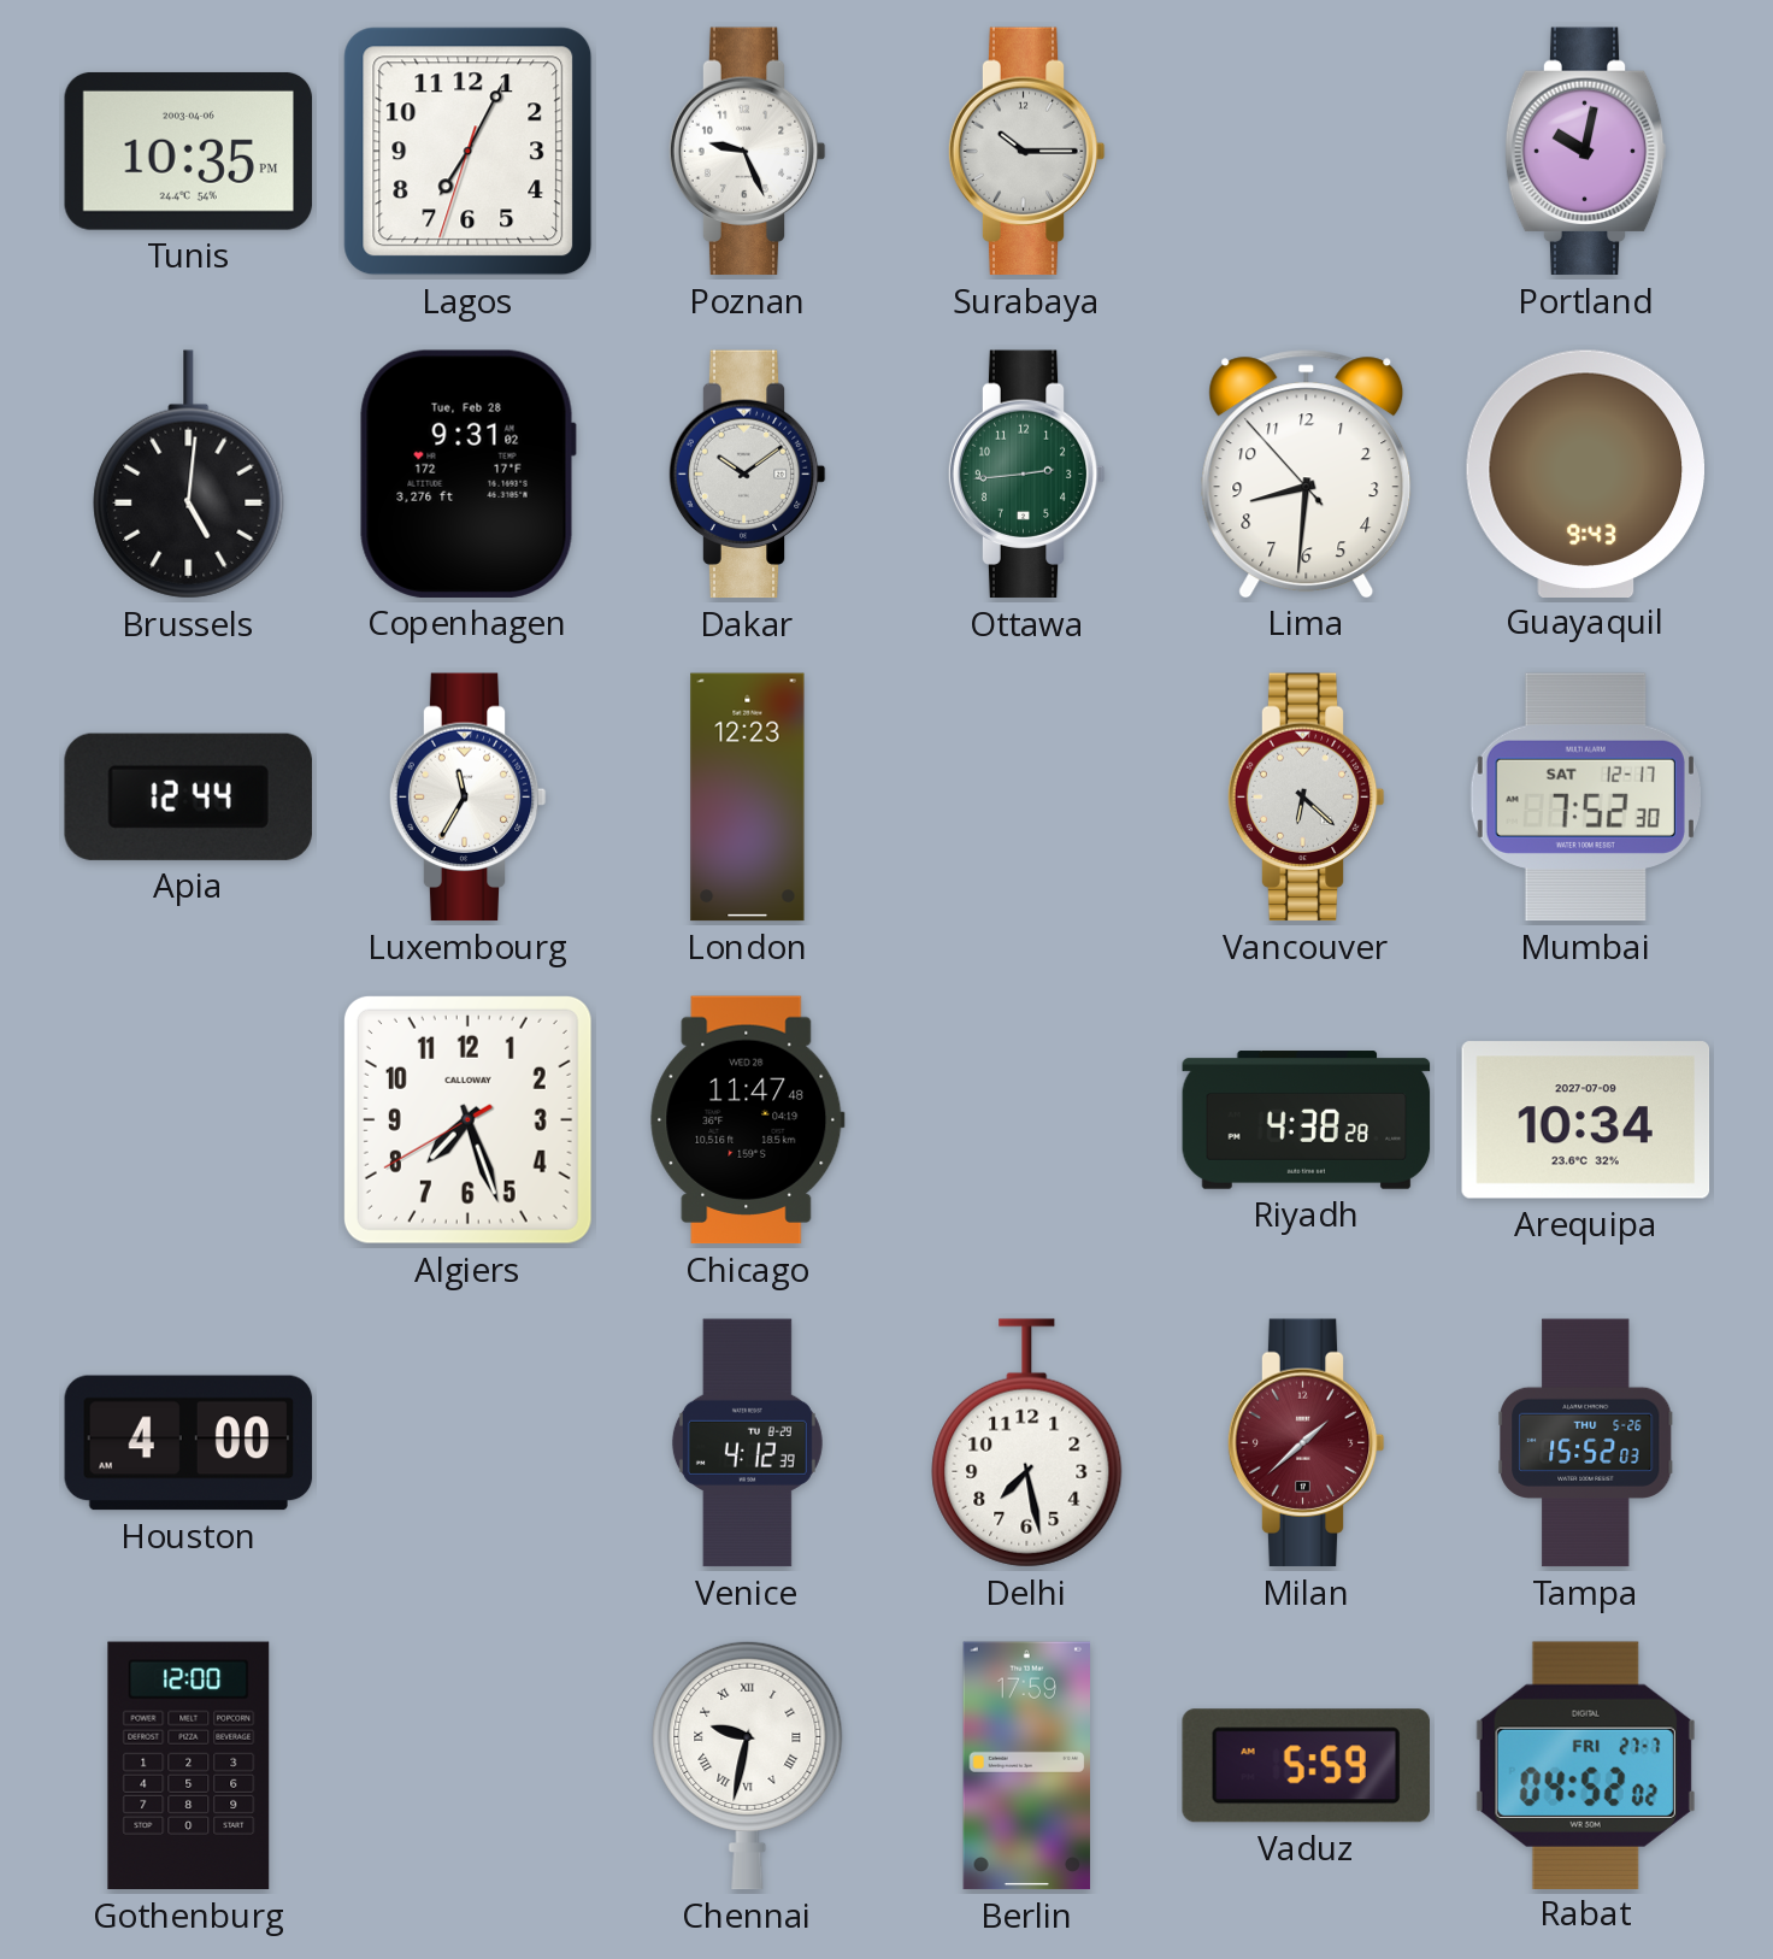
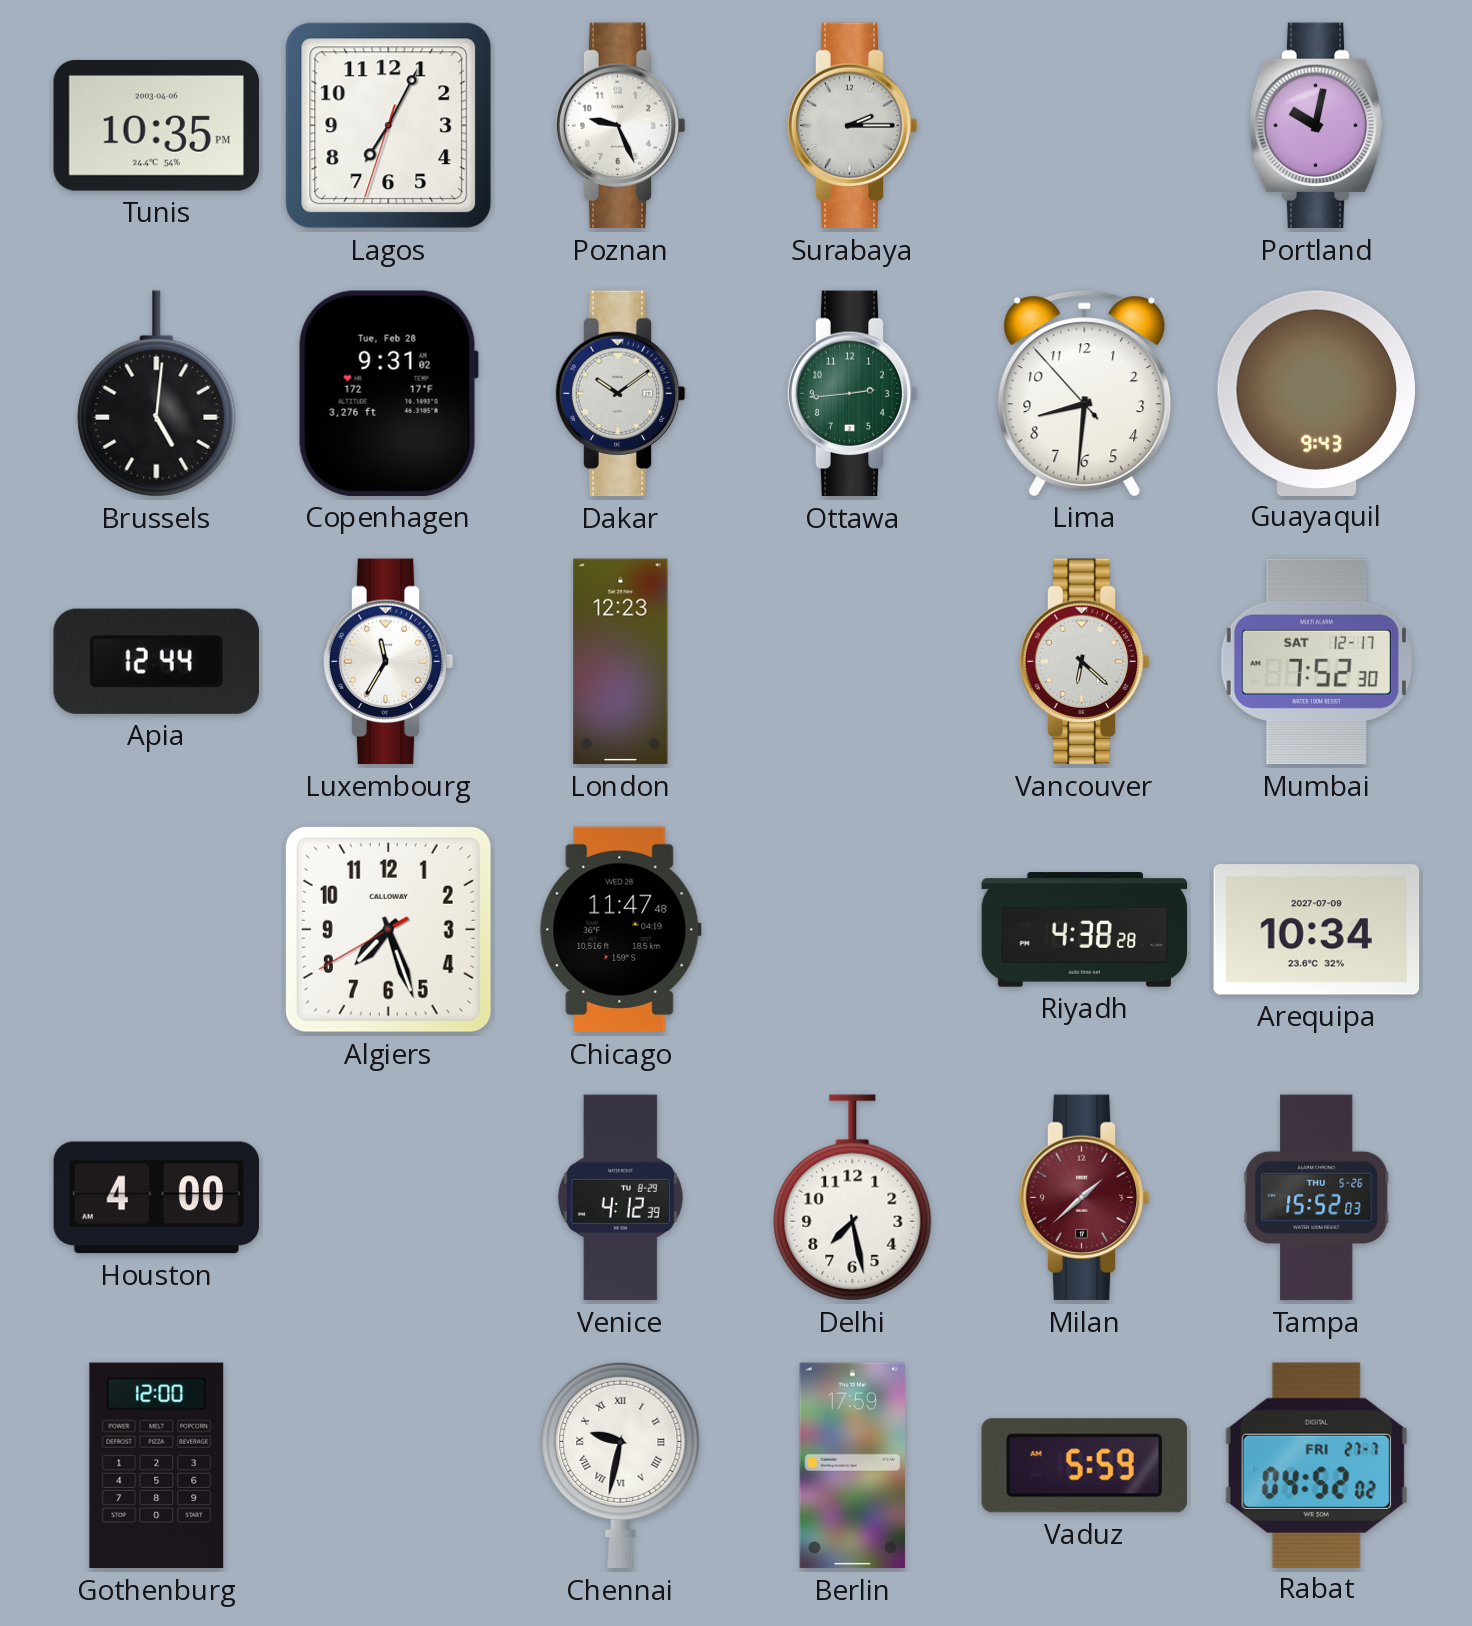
Surabaya: 10:15 -> 2:15
